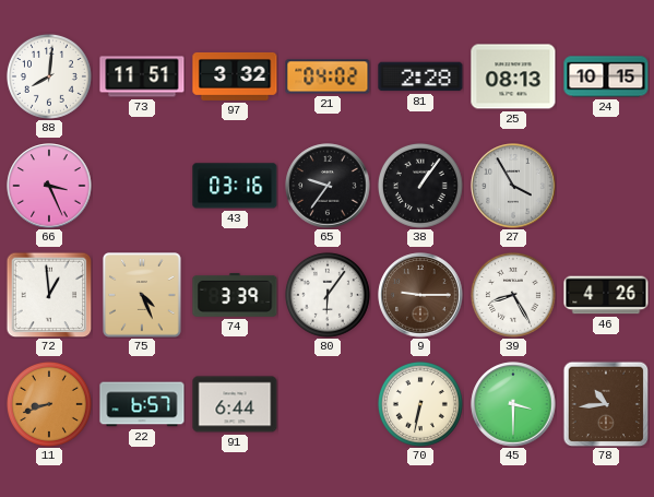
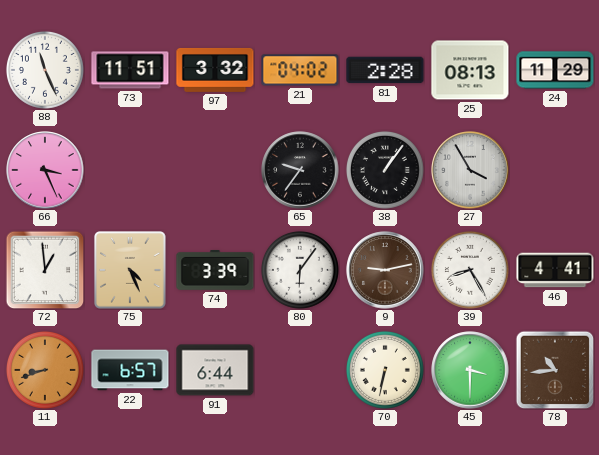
88: 8:01 -> 11:26
24: 10:15 -> 11:29
43: 03:16 -> none
9: 9:15 -> 9:13
46: 4:26 -> 4:41
